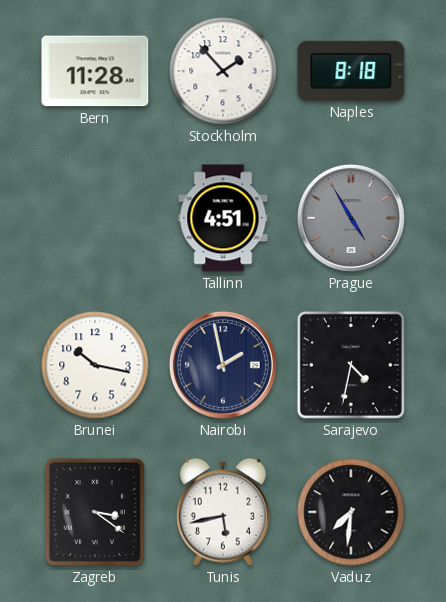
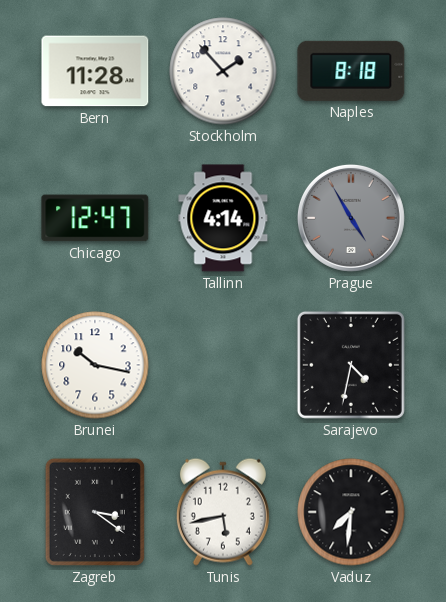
Chicago: none -> 12:47
Tallinn: 4:51 -> 4:14
Nairobi: 1:58 -> none
